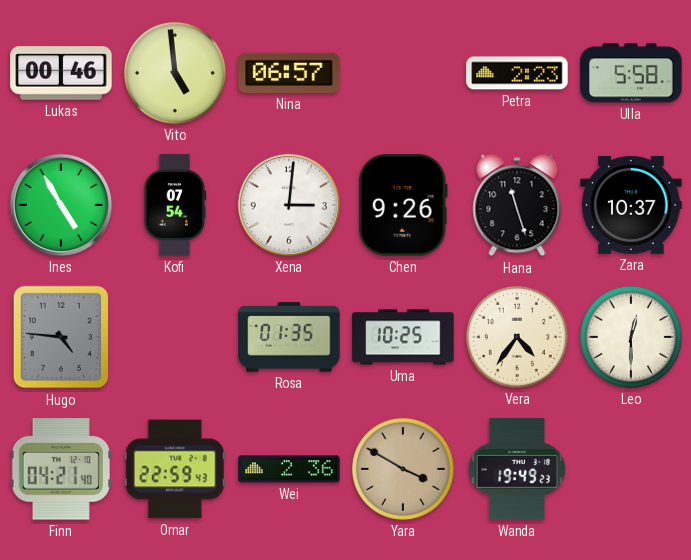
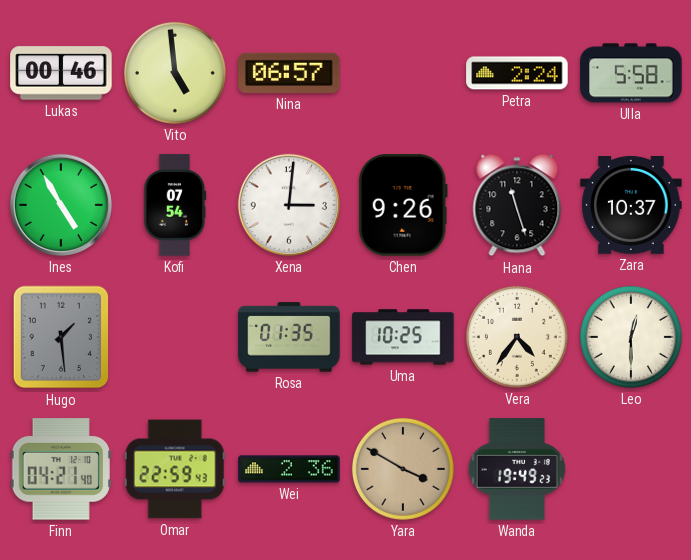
Petra: 2:23 -> 2:24
Hugo: 4:46 -> 1:29
